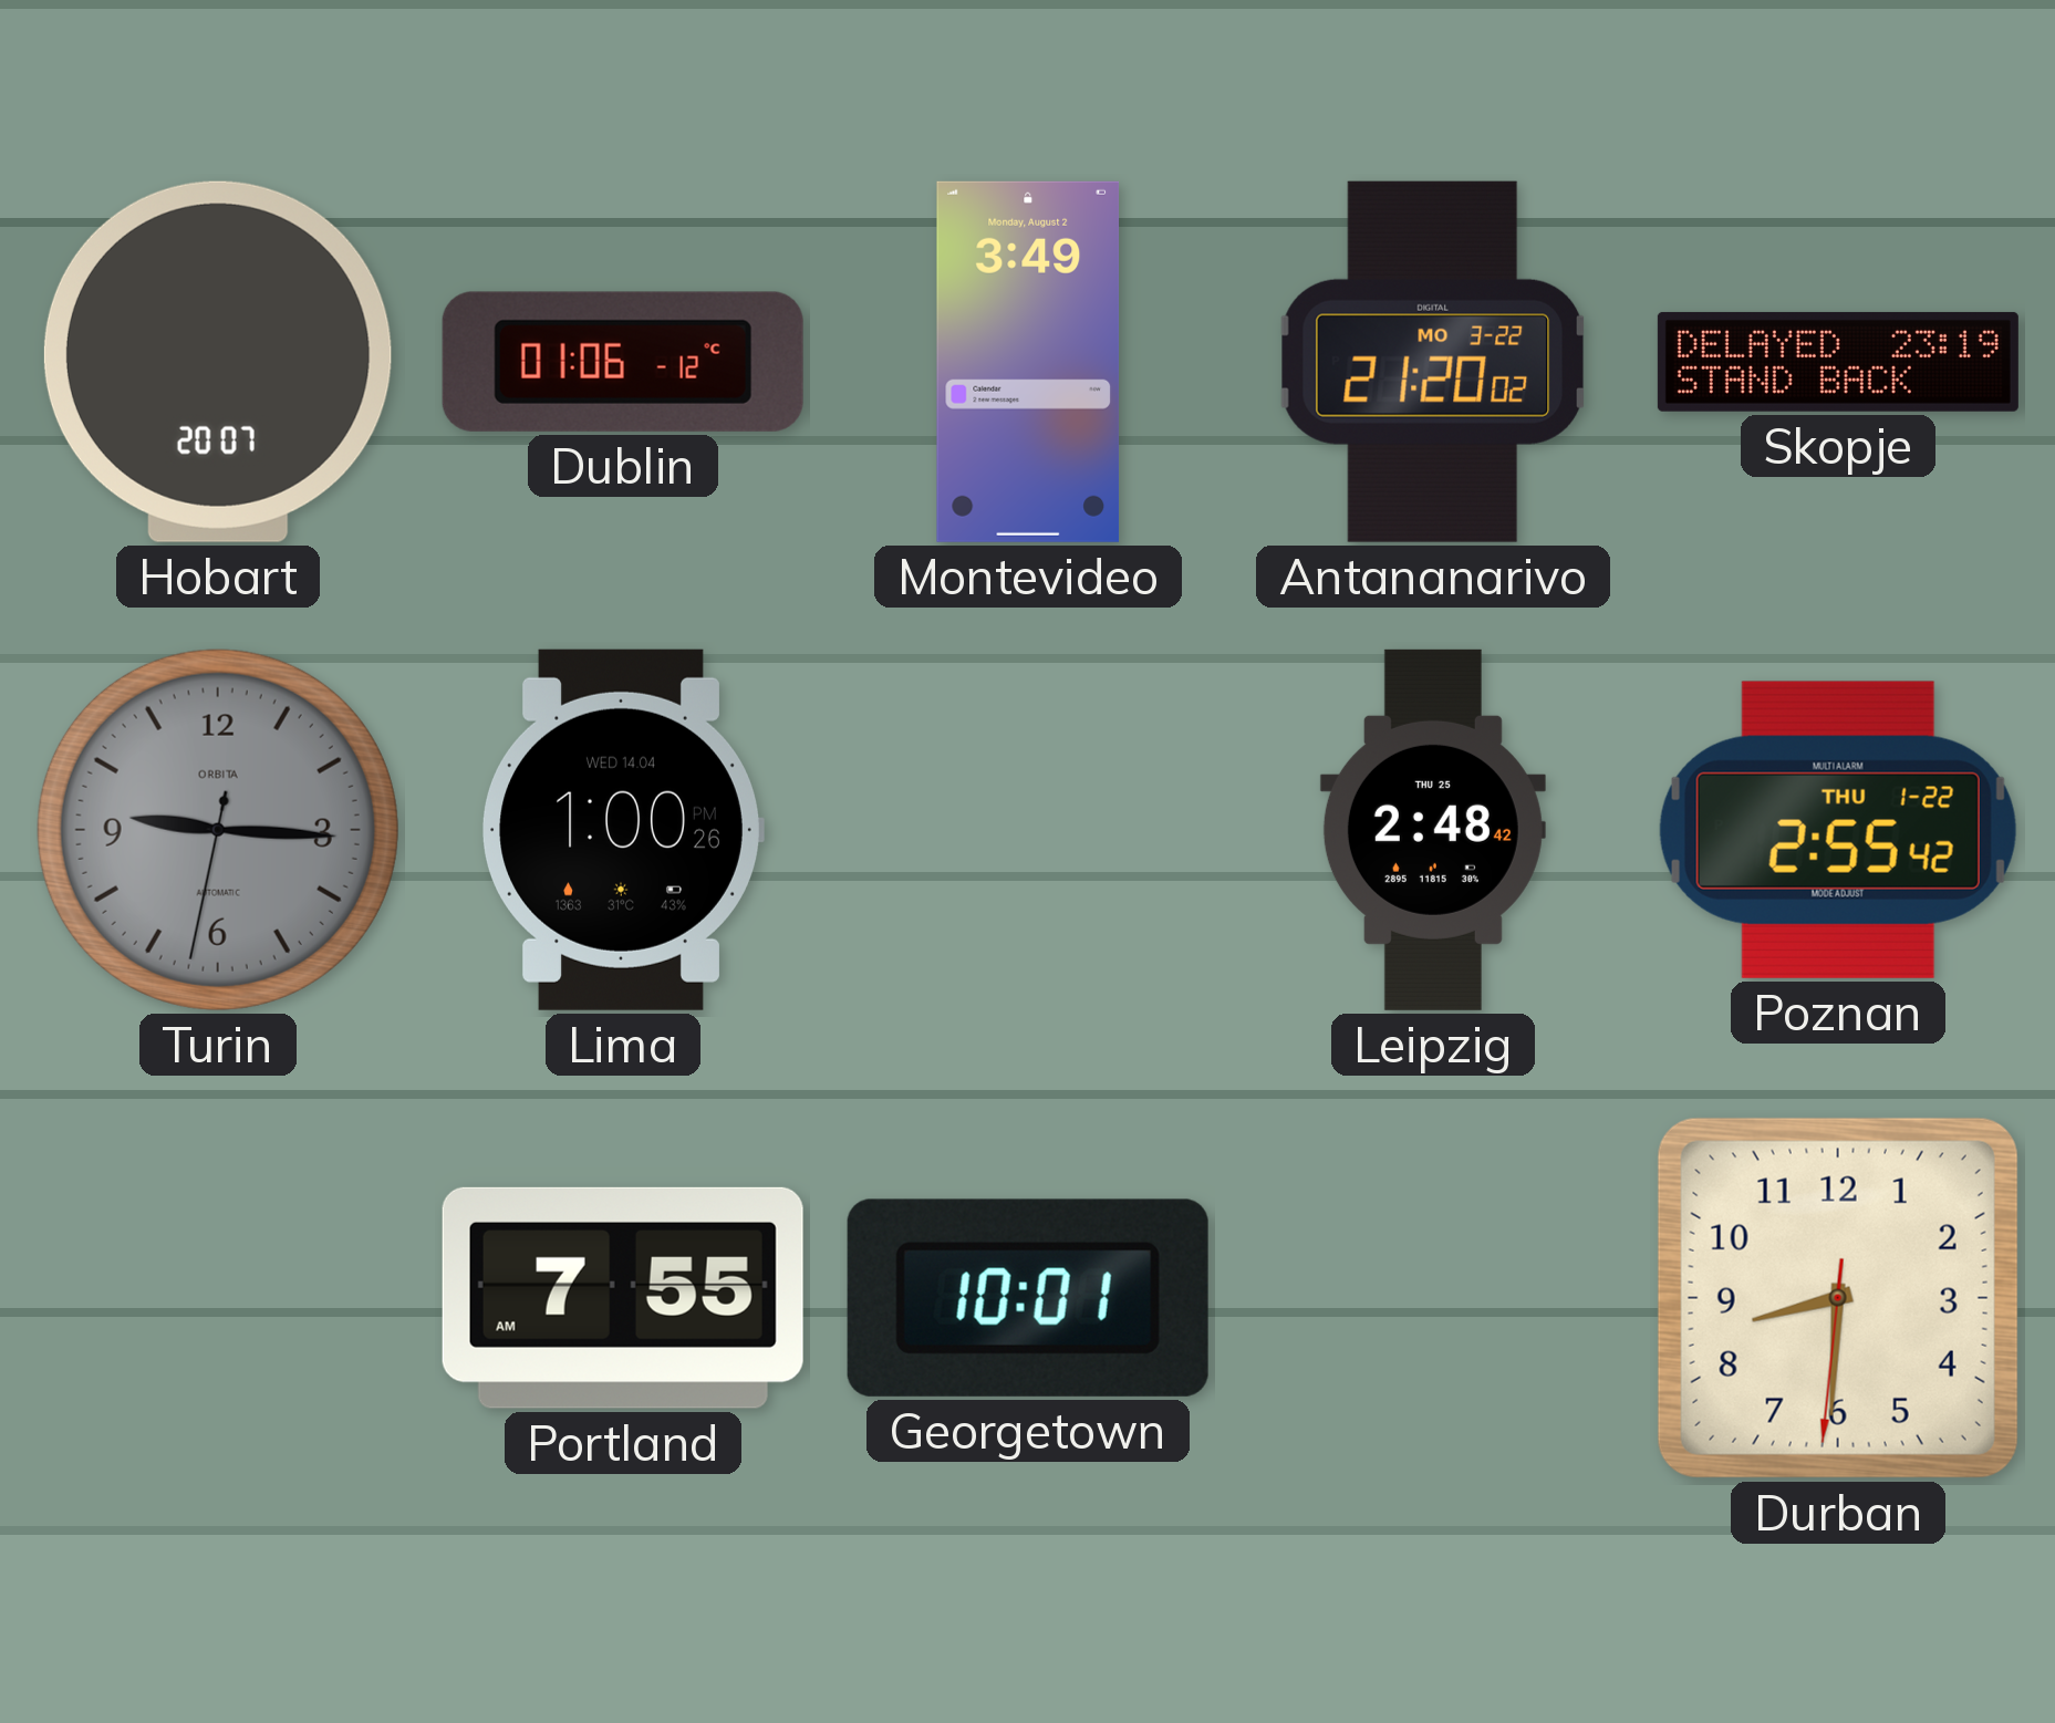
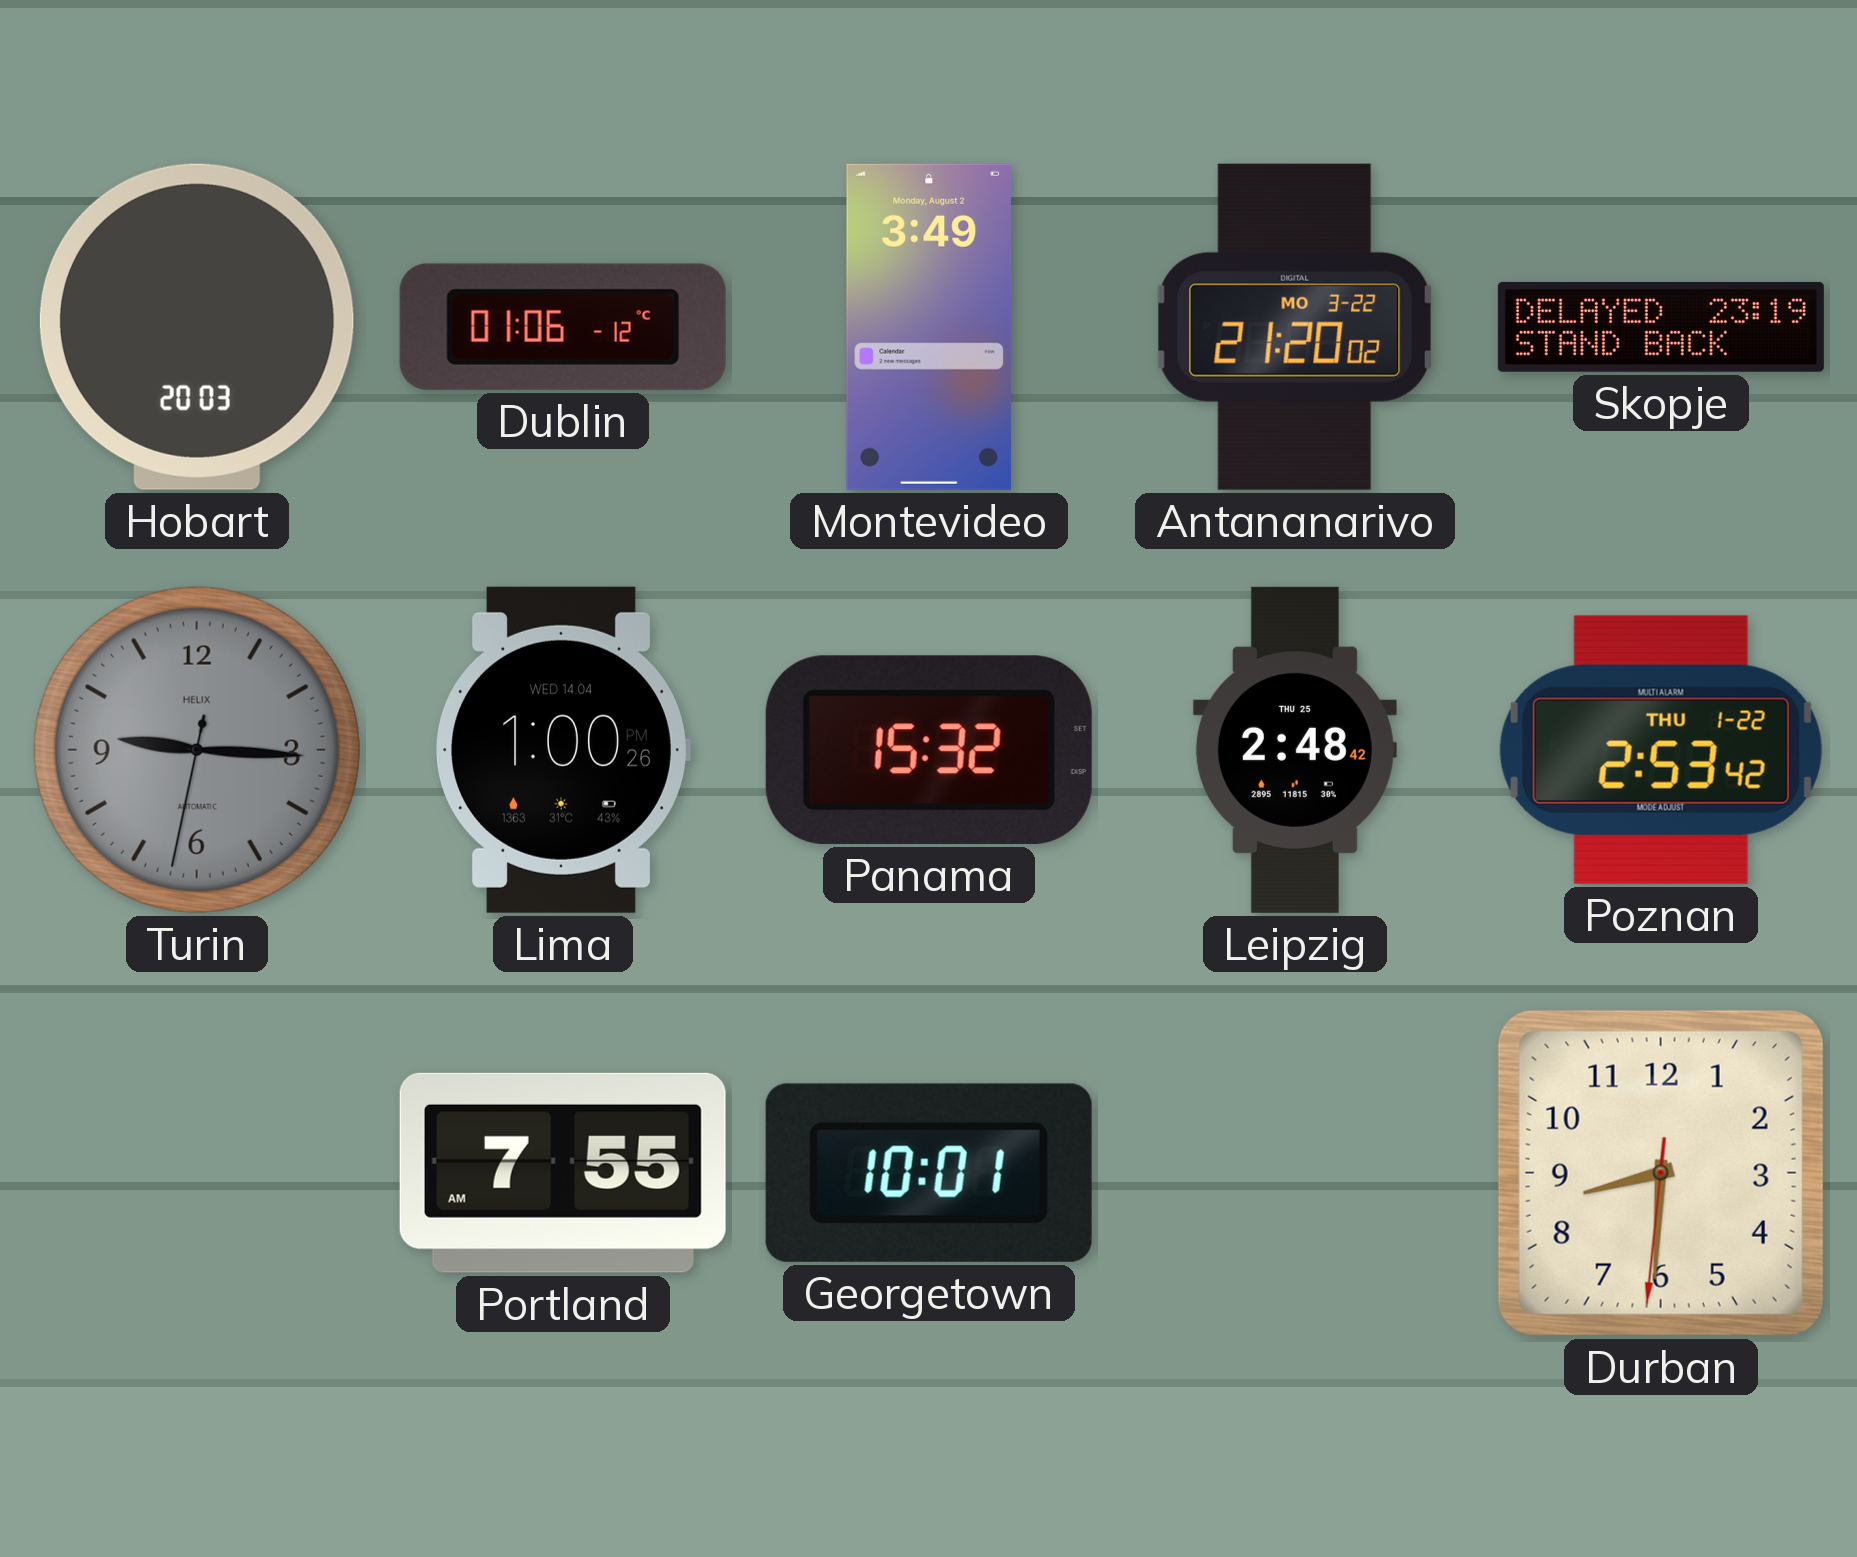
Hobart: 20:07 -> 20:03
Turin brand: ORBITA -> HELIX
Panama: none -> 15:32
Poznan: 2:55 -> 2:53
